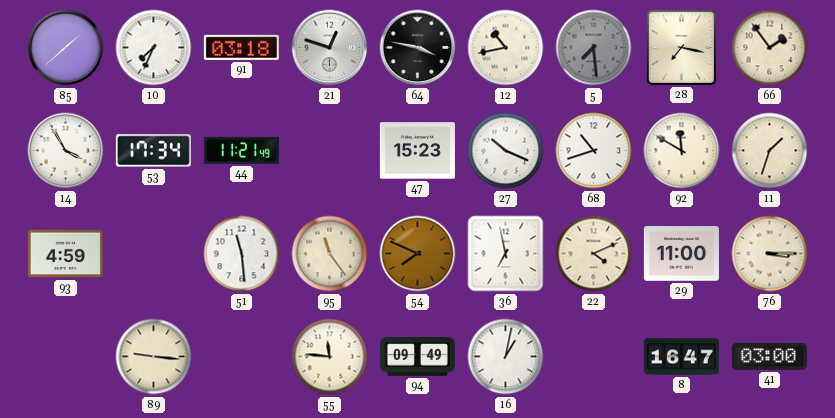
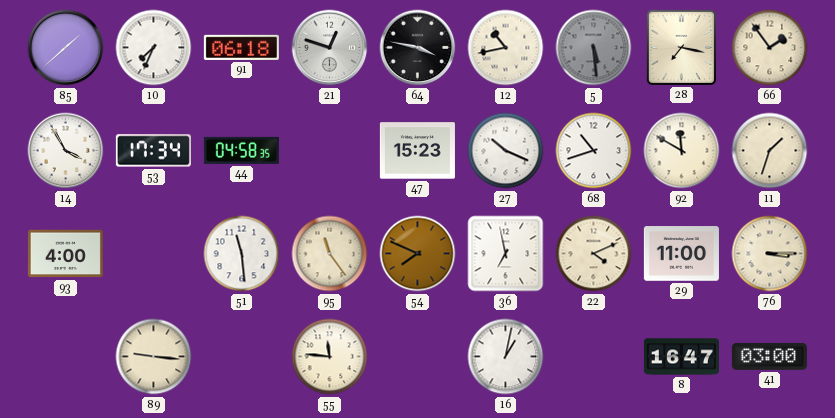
91: 03:18 -> 06:18
5: 7:29 -> 5:29
44: 11:21 -> 04:58
93: 4:59 -> 4:00
94: 09:49 -> none
